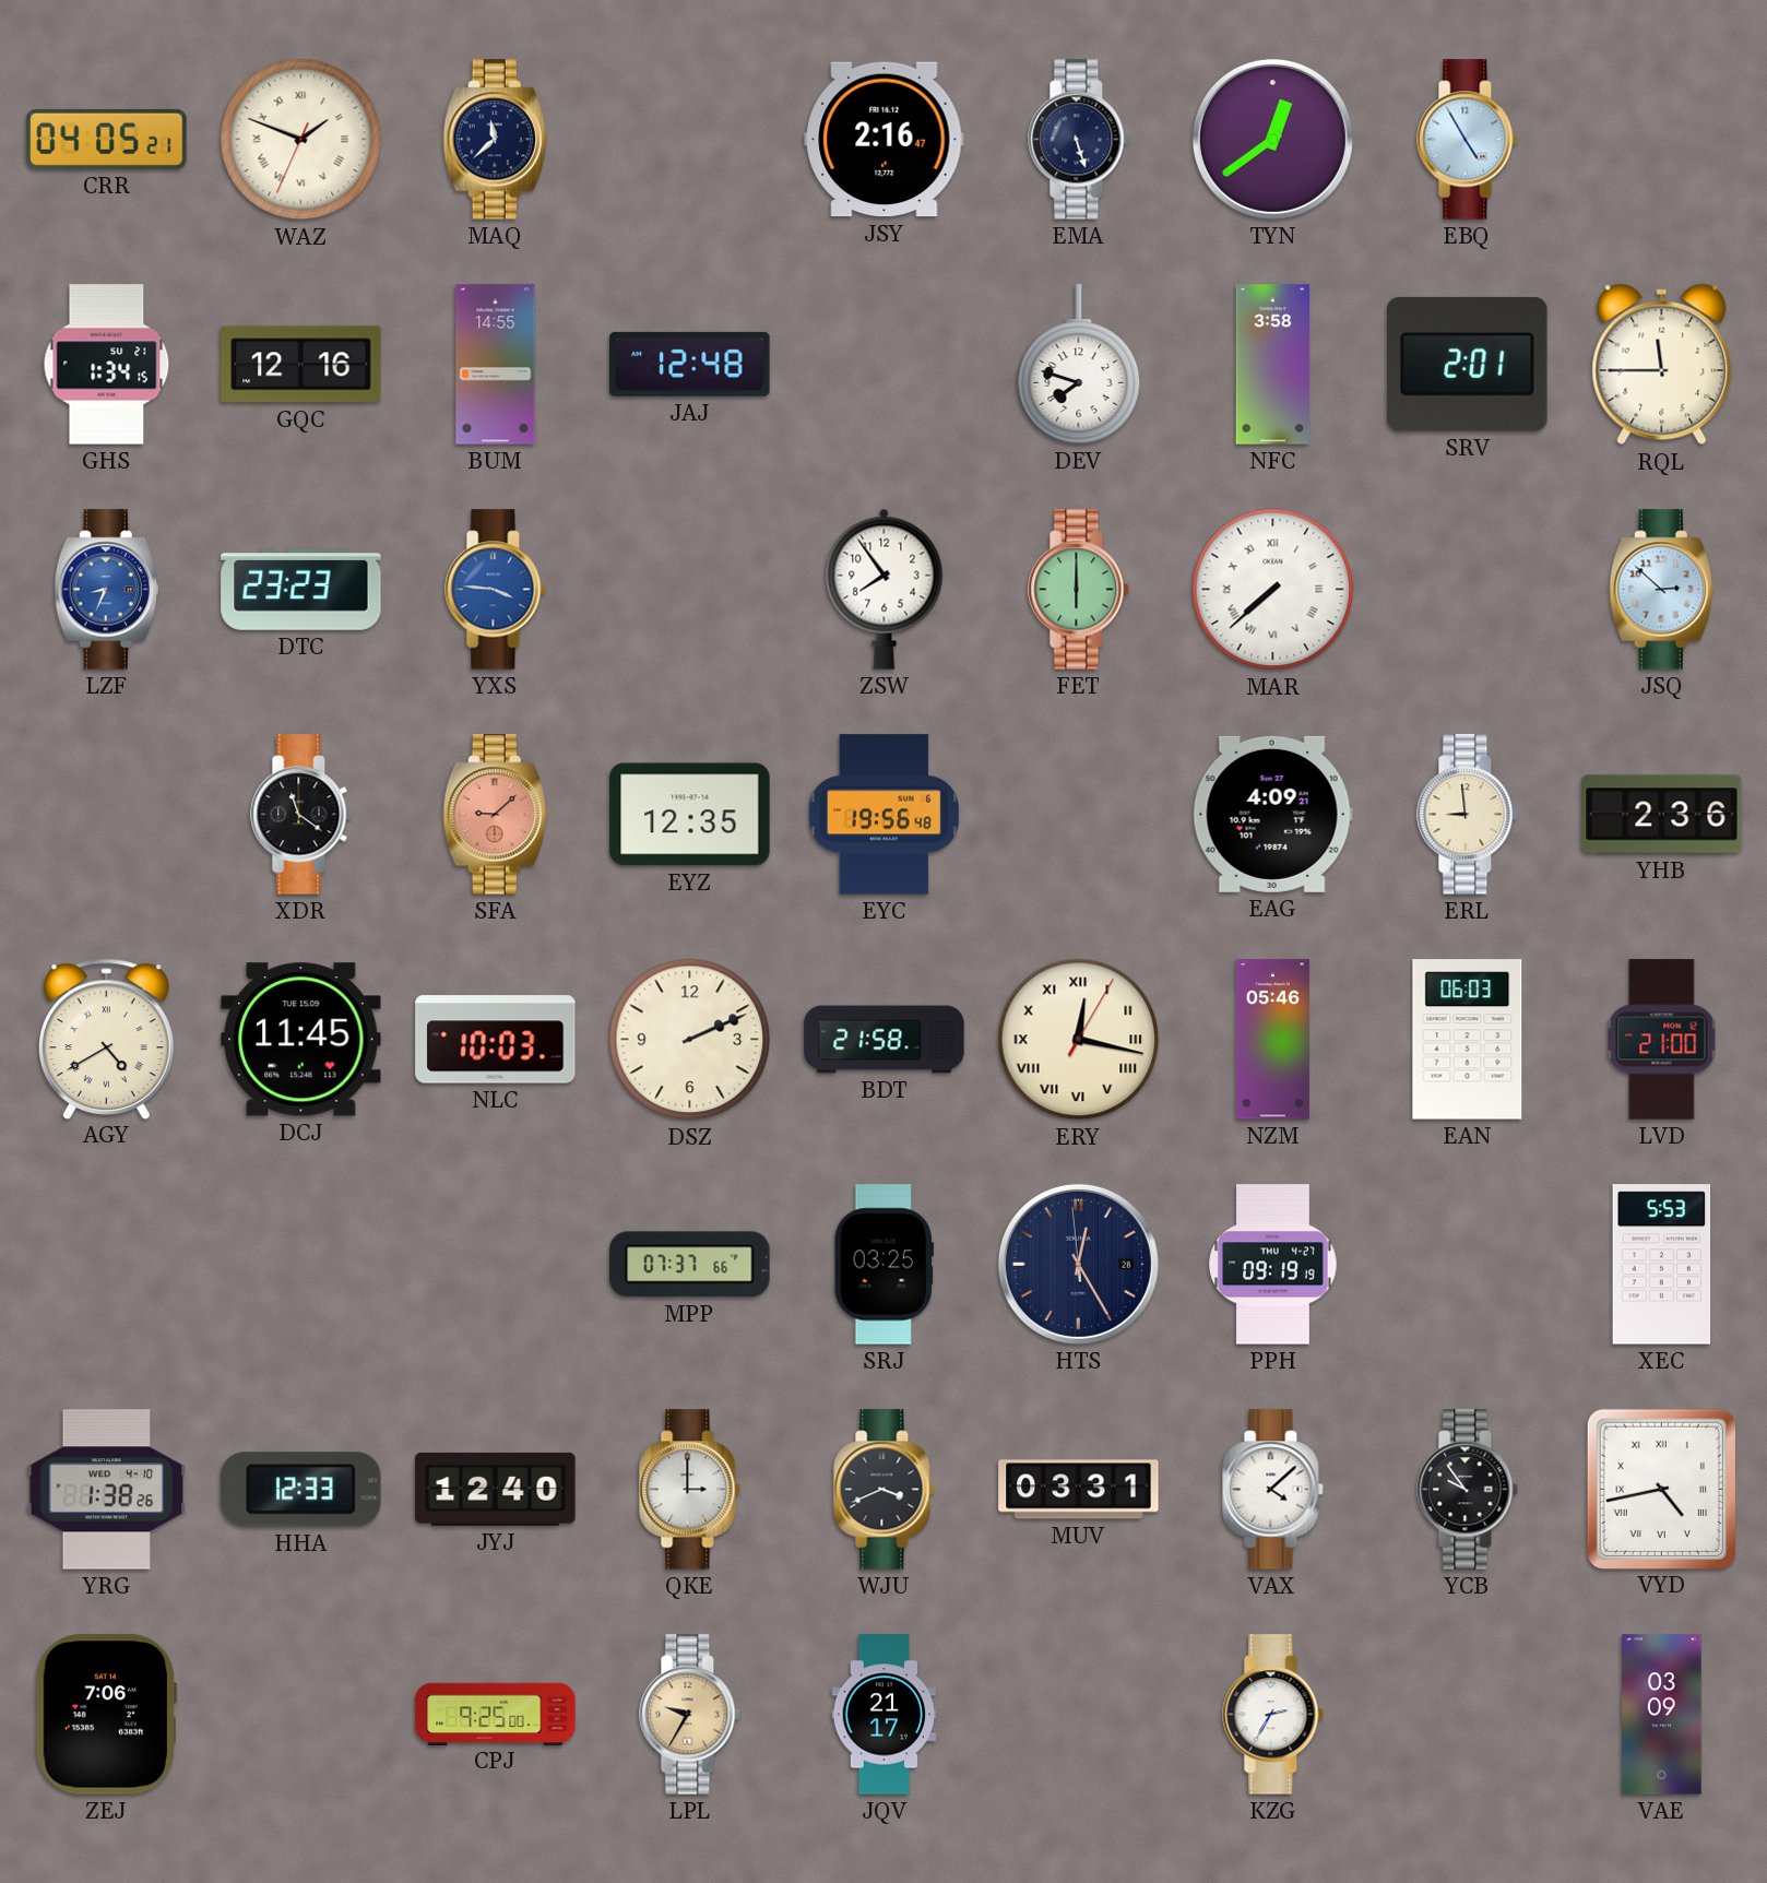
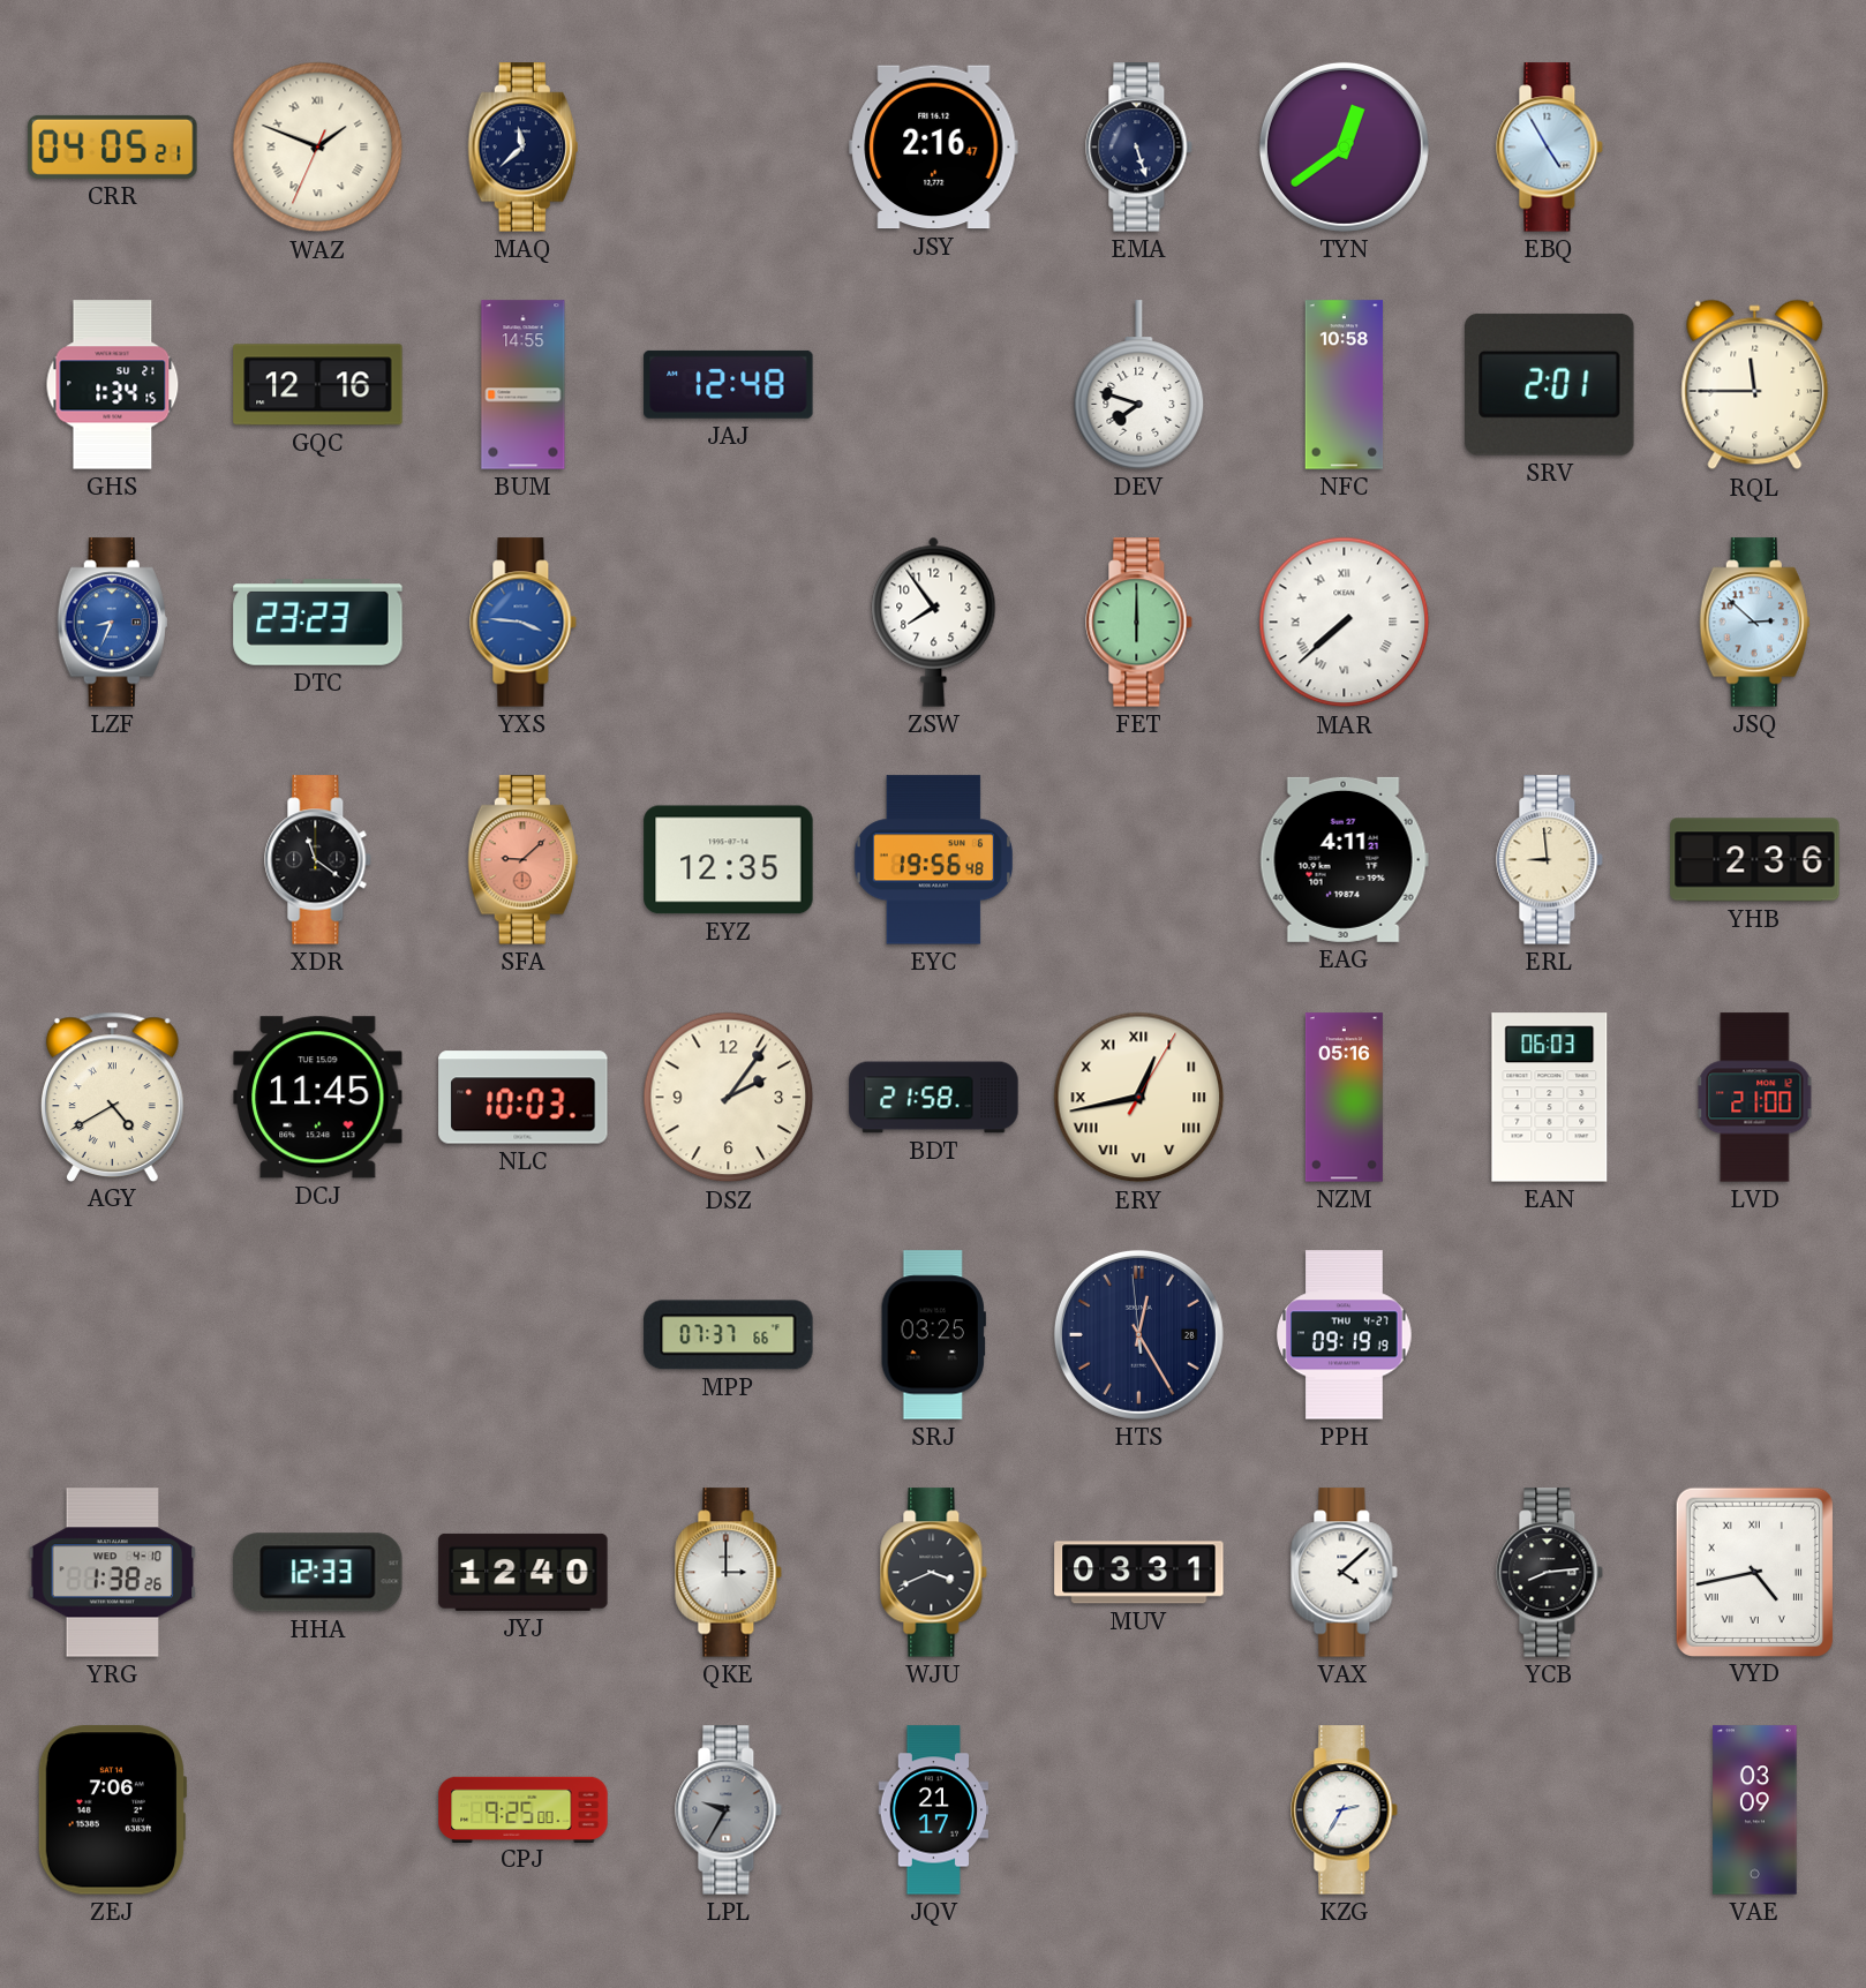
NFC: 3:58 -> 10:58
EAG: 4:09 -> 4:11
DSZ: 2:11 -> 2:06
ERY: 12:17 -> 12:43
NZM: 05:46 -> 05:16
XEC: 5:53 -> none
YCB: 9:54 -> 8:14
LPL dial: champagne -> grey
